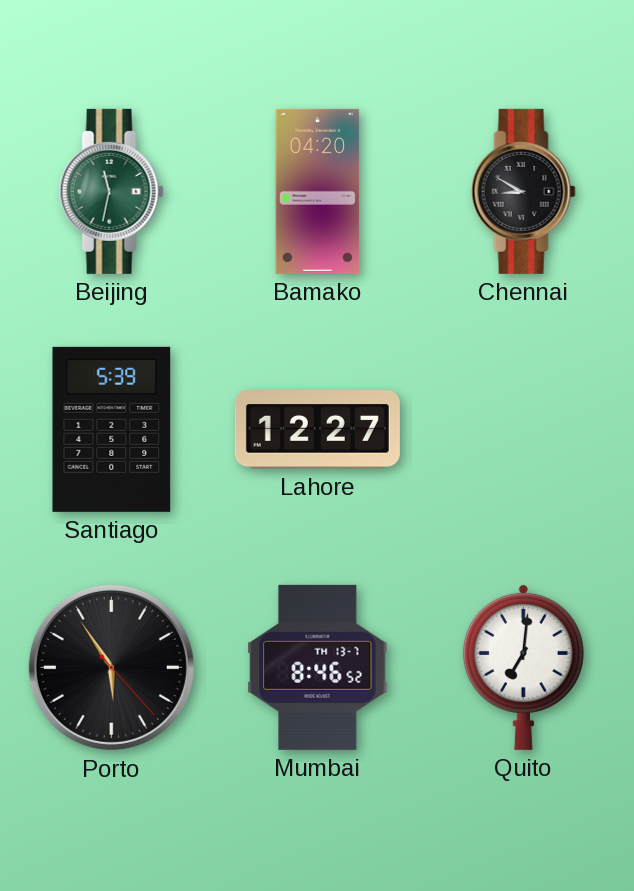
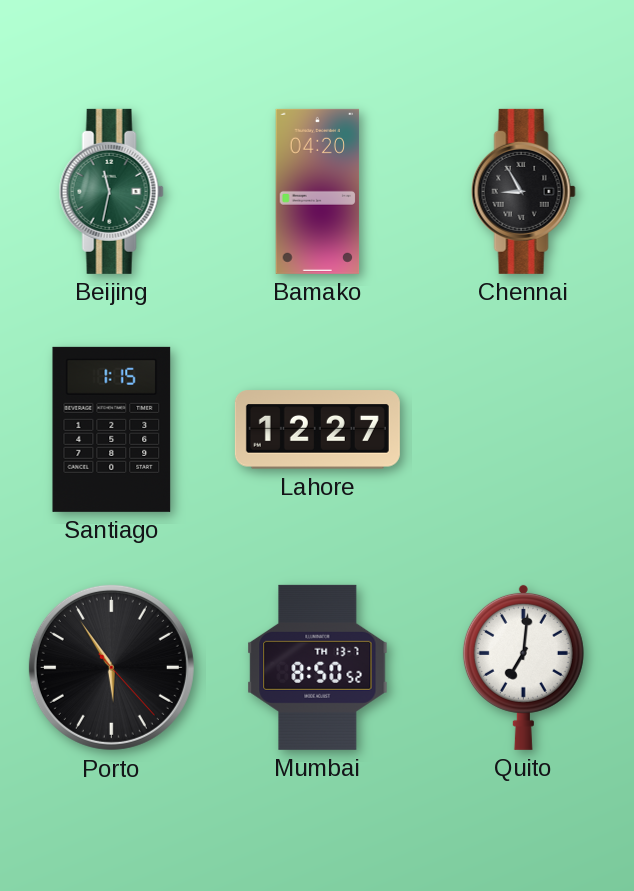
Chennai: 8:50 -> 8:55
Santiago: 5:39 -> 1:15
Mumbai: 8:46 -> 8:50
